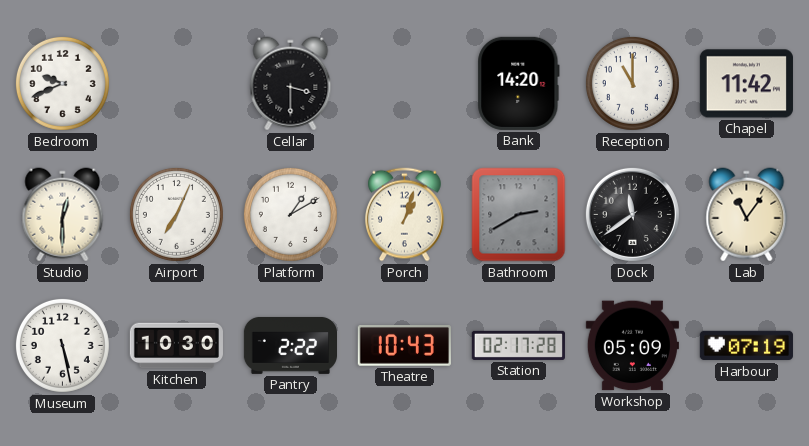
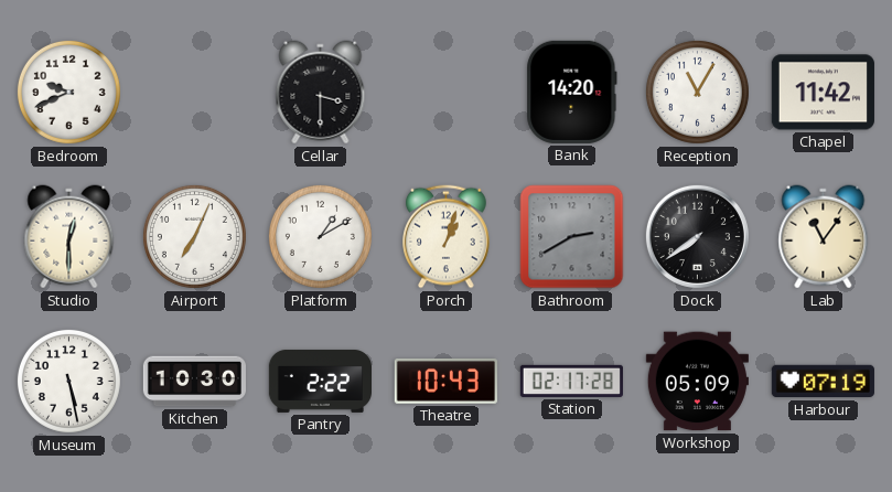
Reception: 11:00 -> 11:05
Dock: 11:39 -> 7:39
